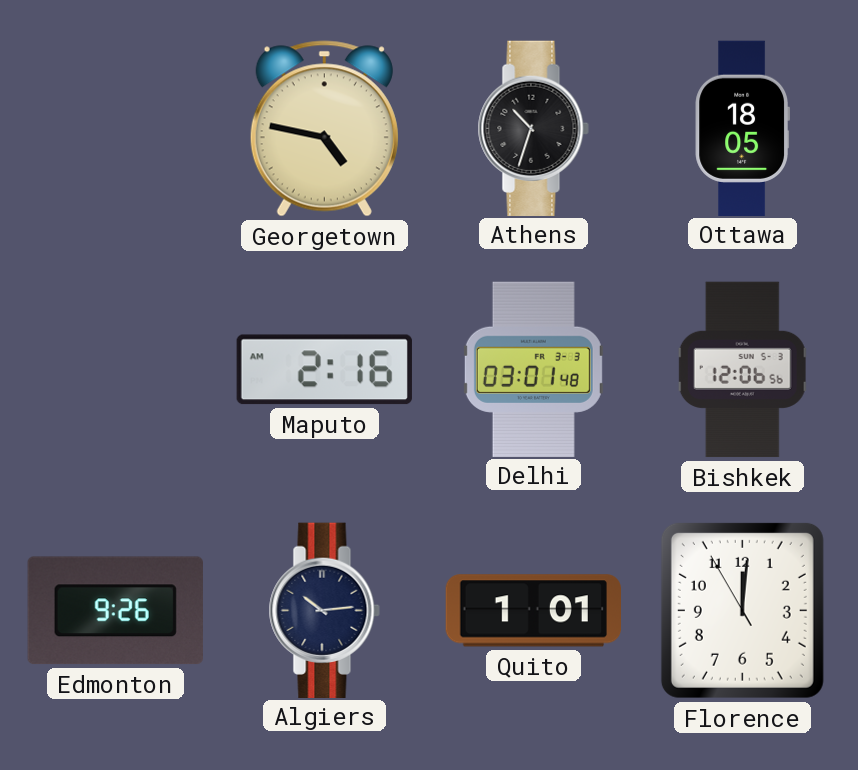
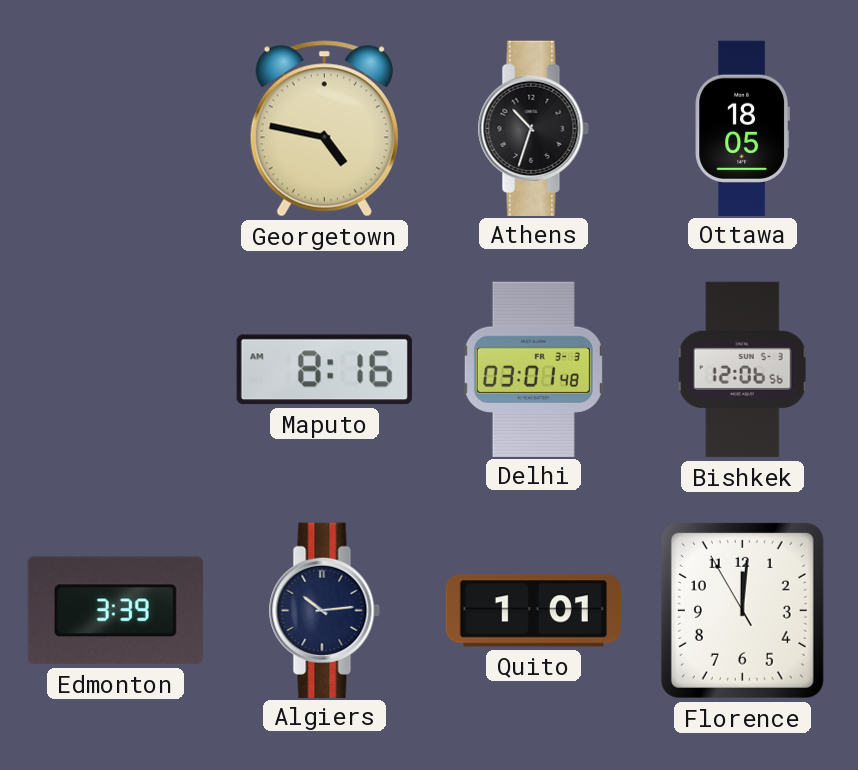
Maputo: 2:16 -> 8:16
Edmonton: 9:26 -> 3:39
